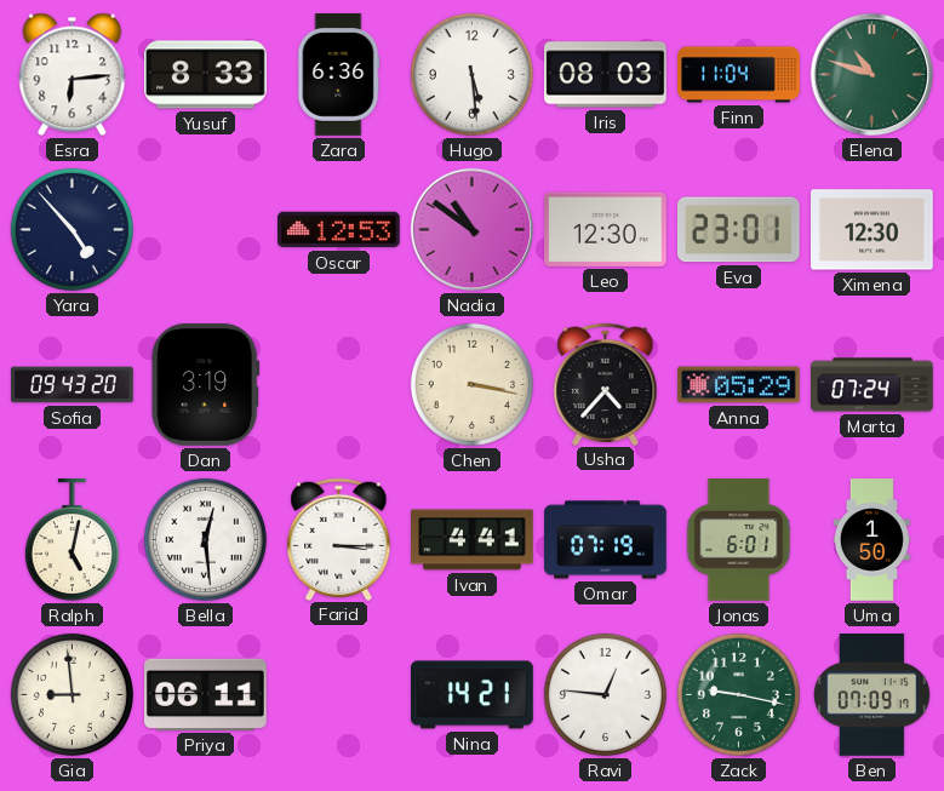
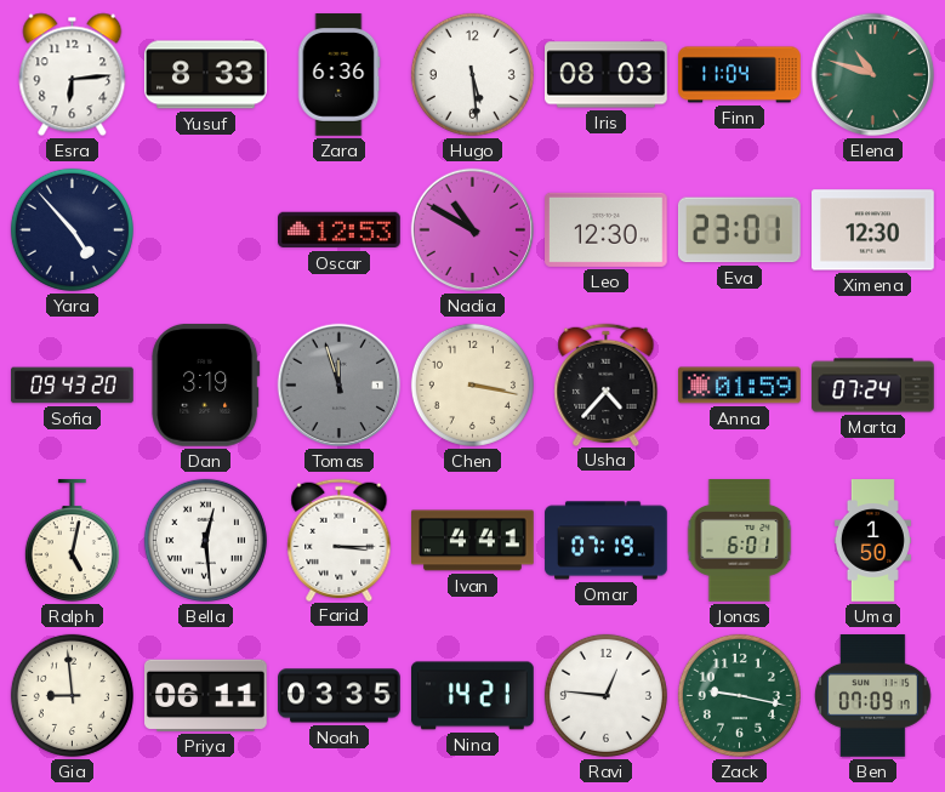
Nadia: 10:51 -> 10:50
Tomas: none -> 11:57
Anna: 05:29 -> 01:59
Noah: none -> 03:35
